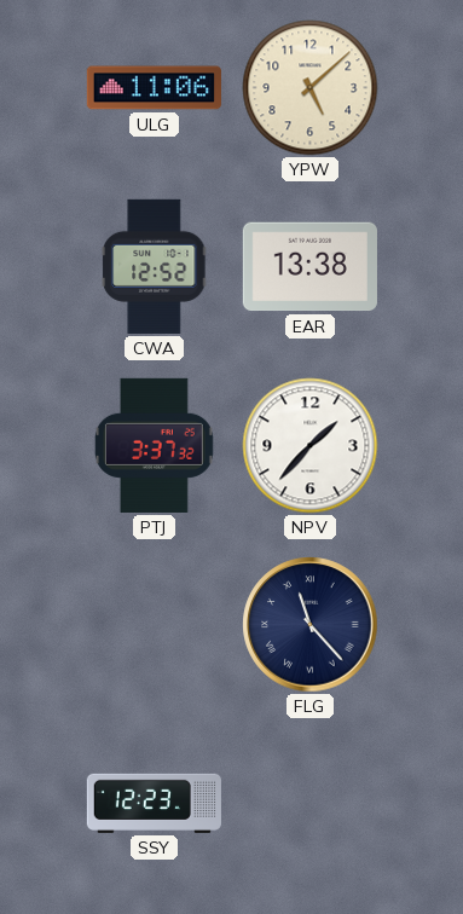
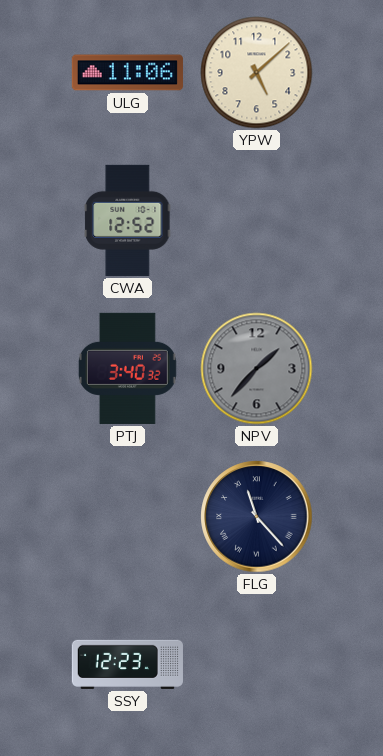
EAR: 13:38 -> none
PTJ: 3:37 -> 3:40
NPV dial: white -> grey
